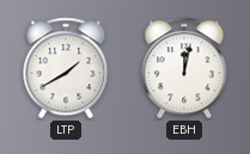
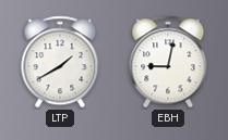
EBH: 12:02 -> 9:02
